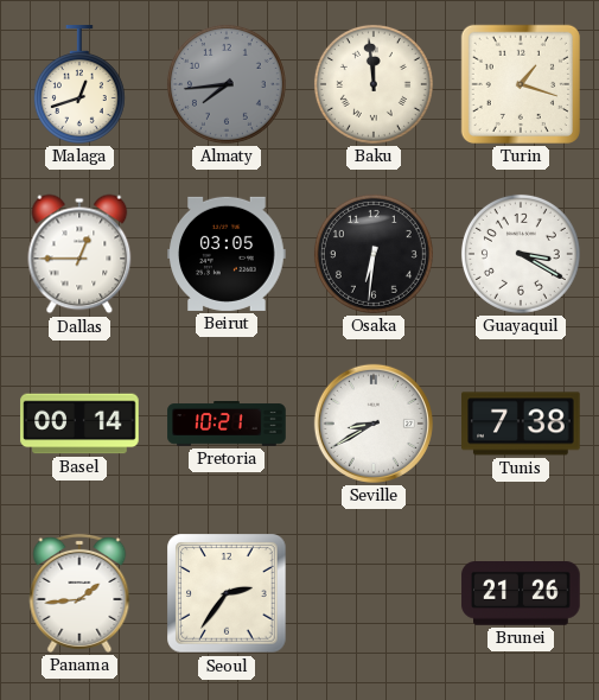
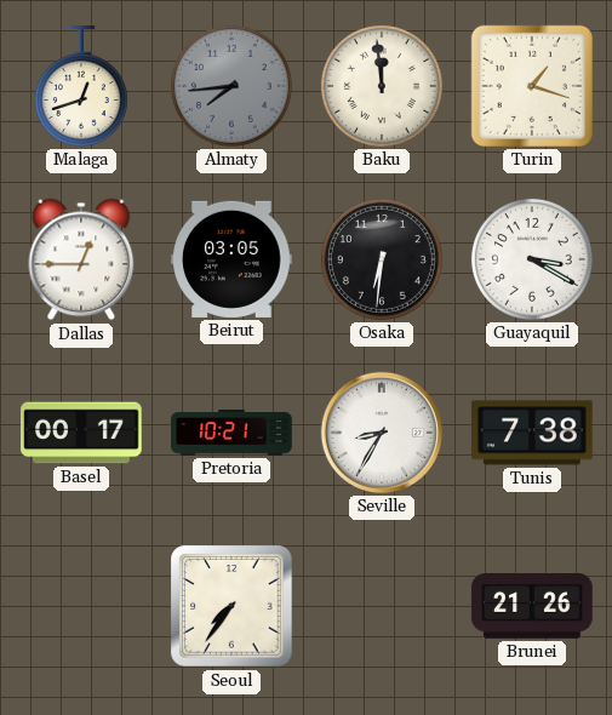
Basel: 00:14 -> 00:17
Seville: 8:40 -> 8:35
Panama: 1:44 -> none
Seoul: 2:36 -> 7:36
